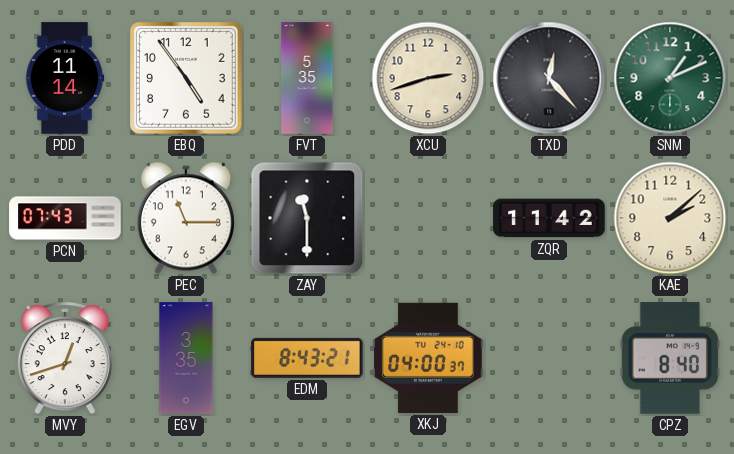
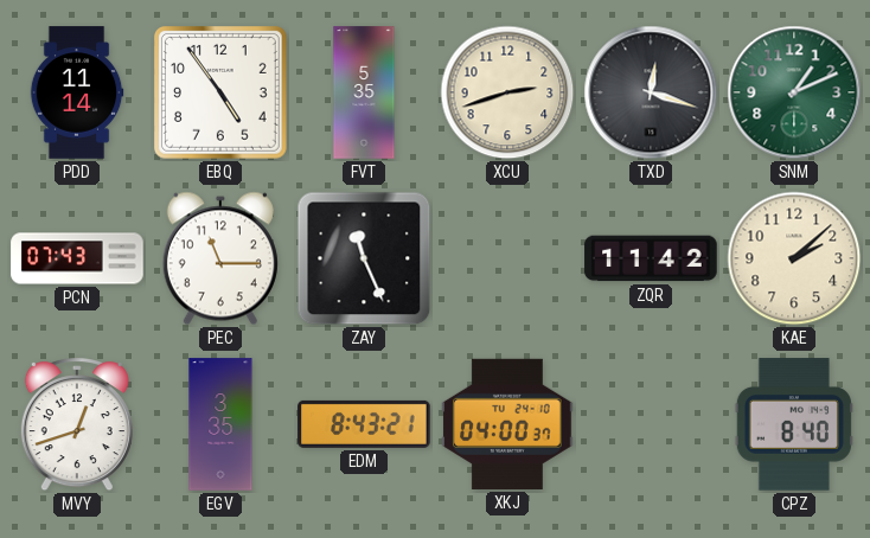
TXD: 12:23 -> 12:18
ZAY: 11:30 -> 11:26
